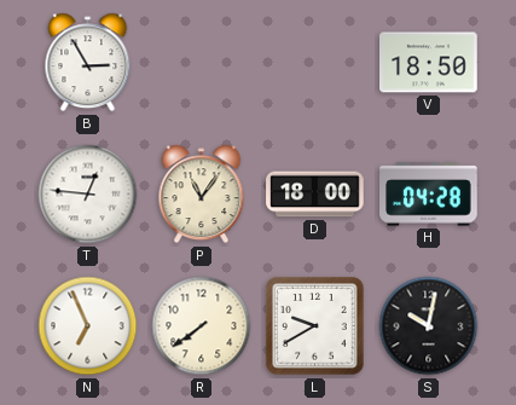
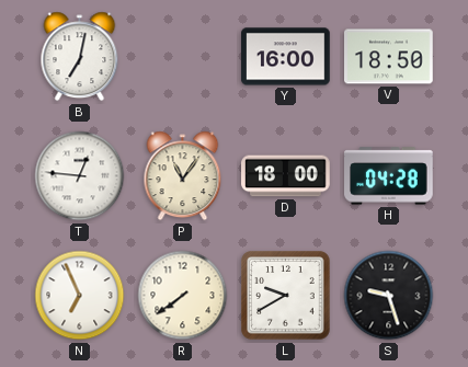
B: 2:55 -> 7:02
Y: none -> 16:00
S: 10:02 -> 9:27
